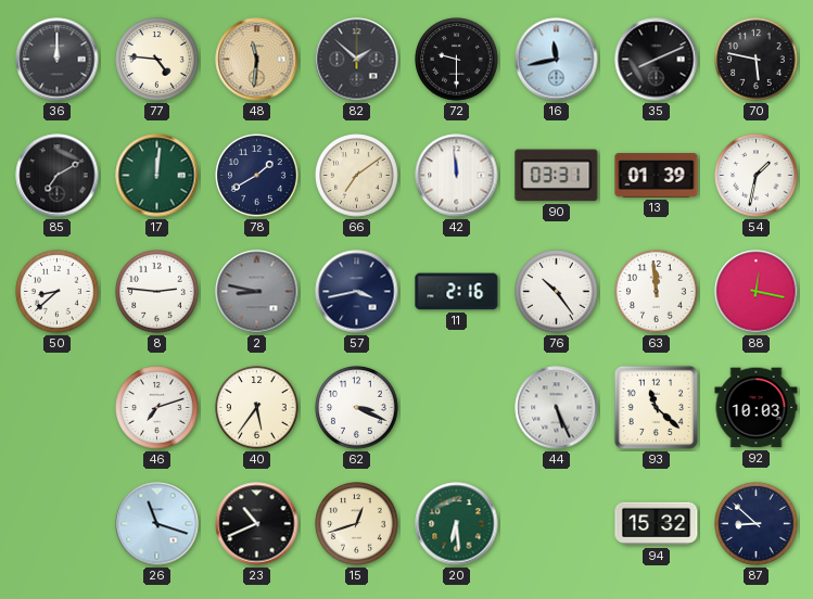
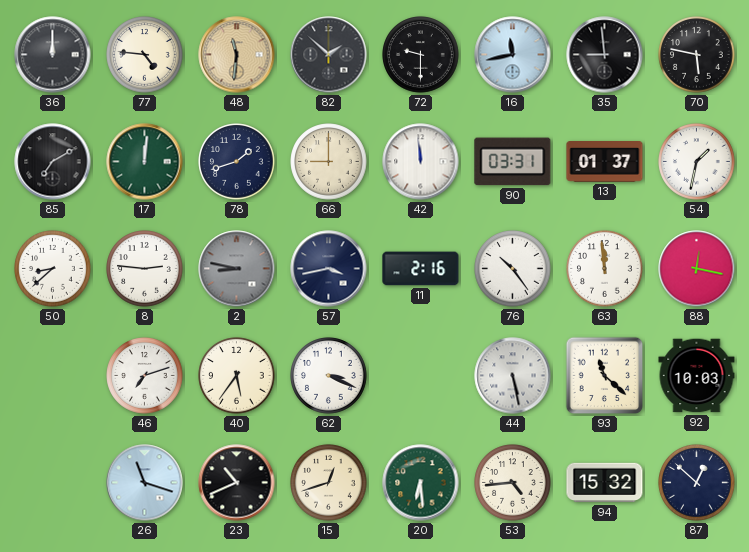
35: 8:11 -> 8:59
78: 1:40 -> 1:42
66: 7:09 -> 9:00
13: 01:39 -> 01:37
44: 5:26 -> 5:28
53: none -> 4:44
87: 8:52 -> 12:52
